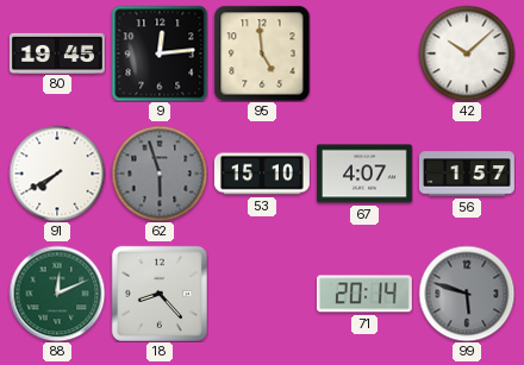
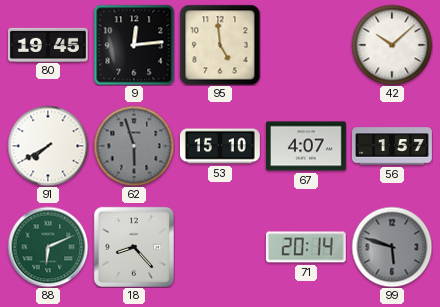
88: 12:11 -> 6:11
